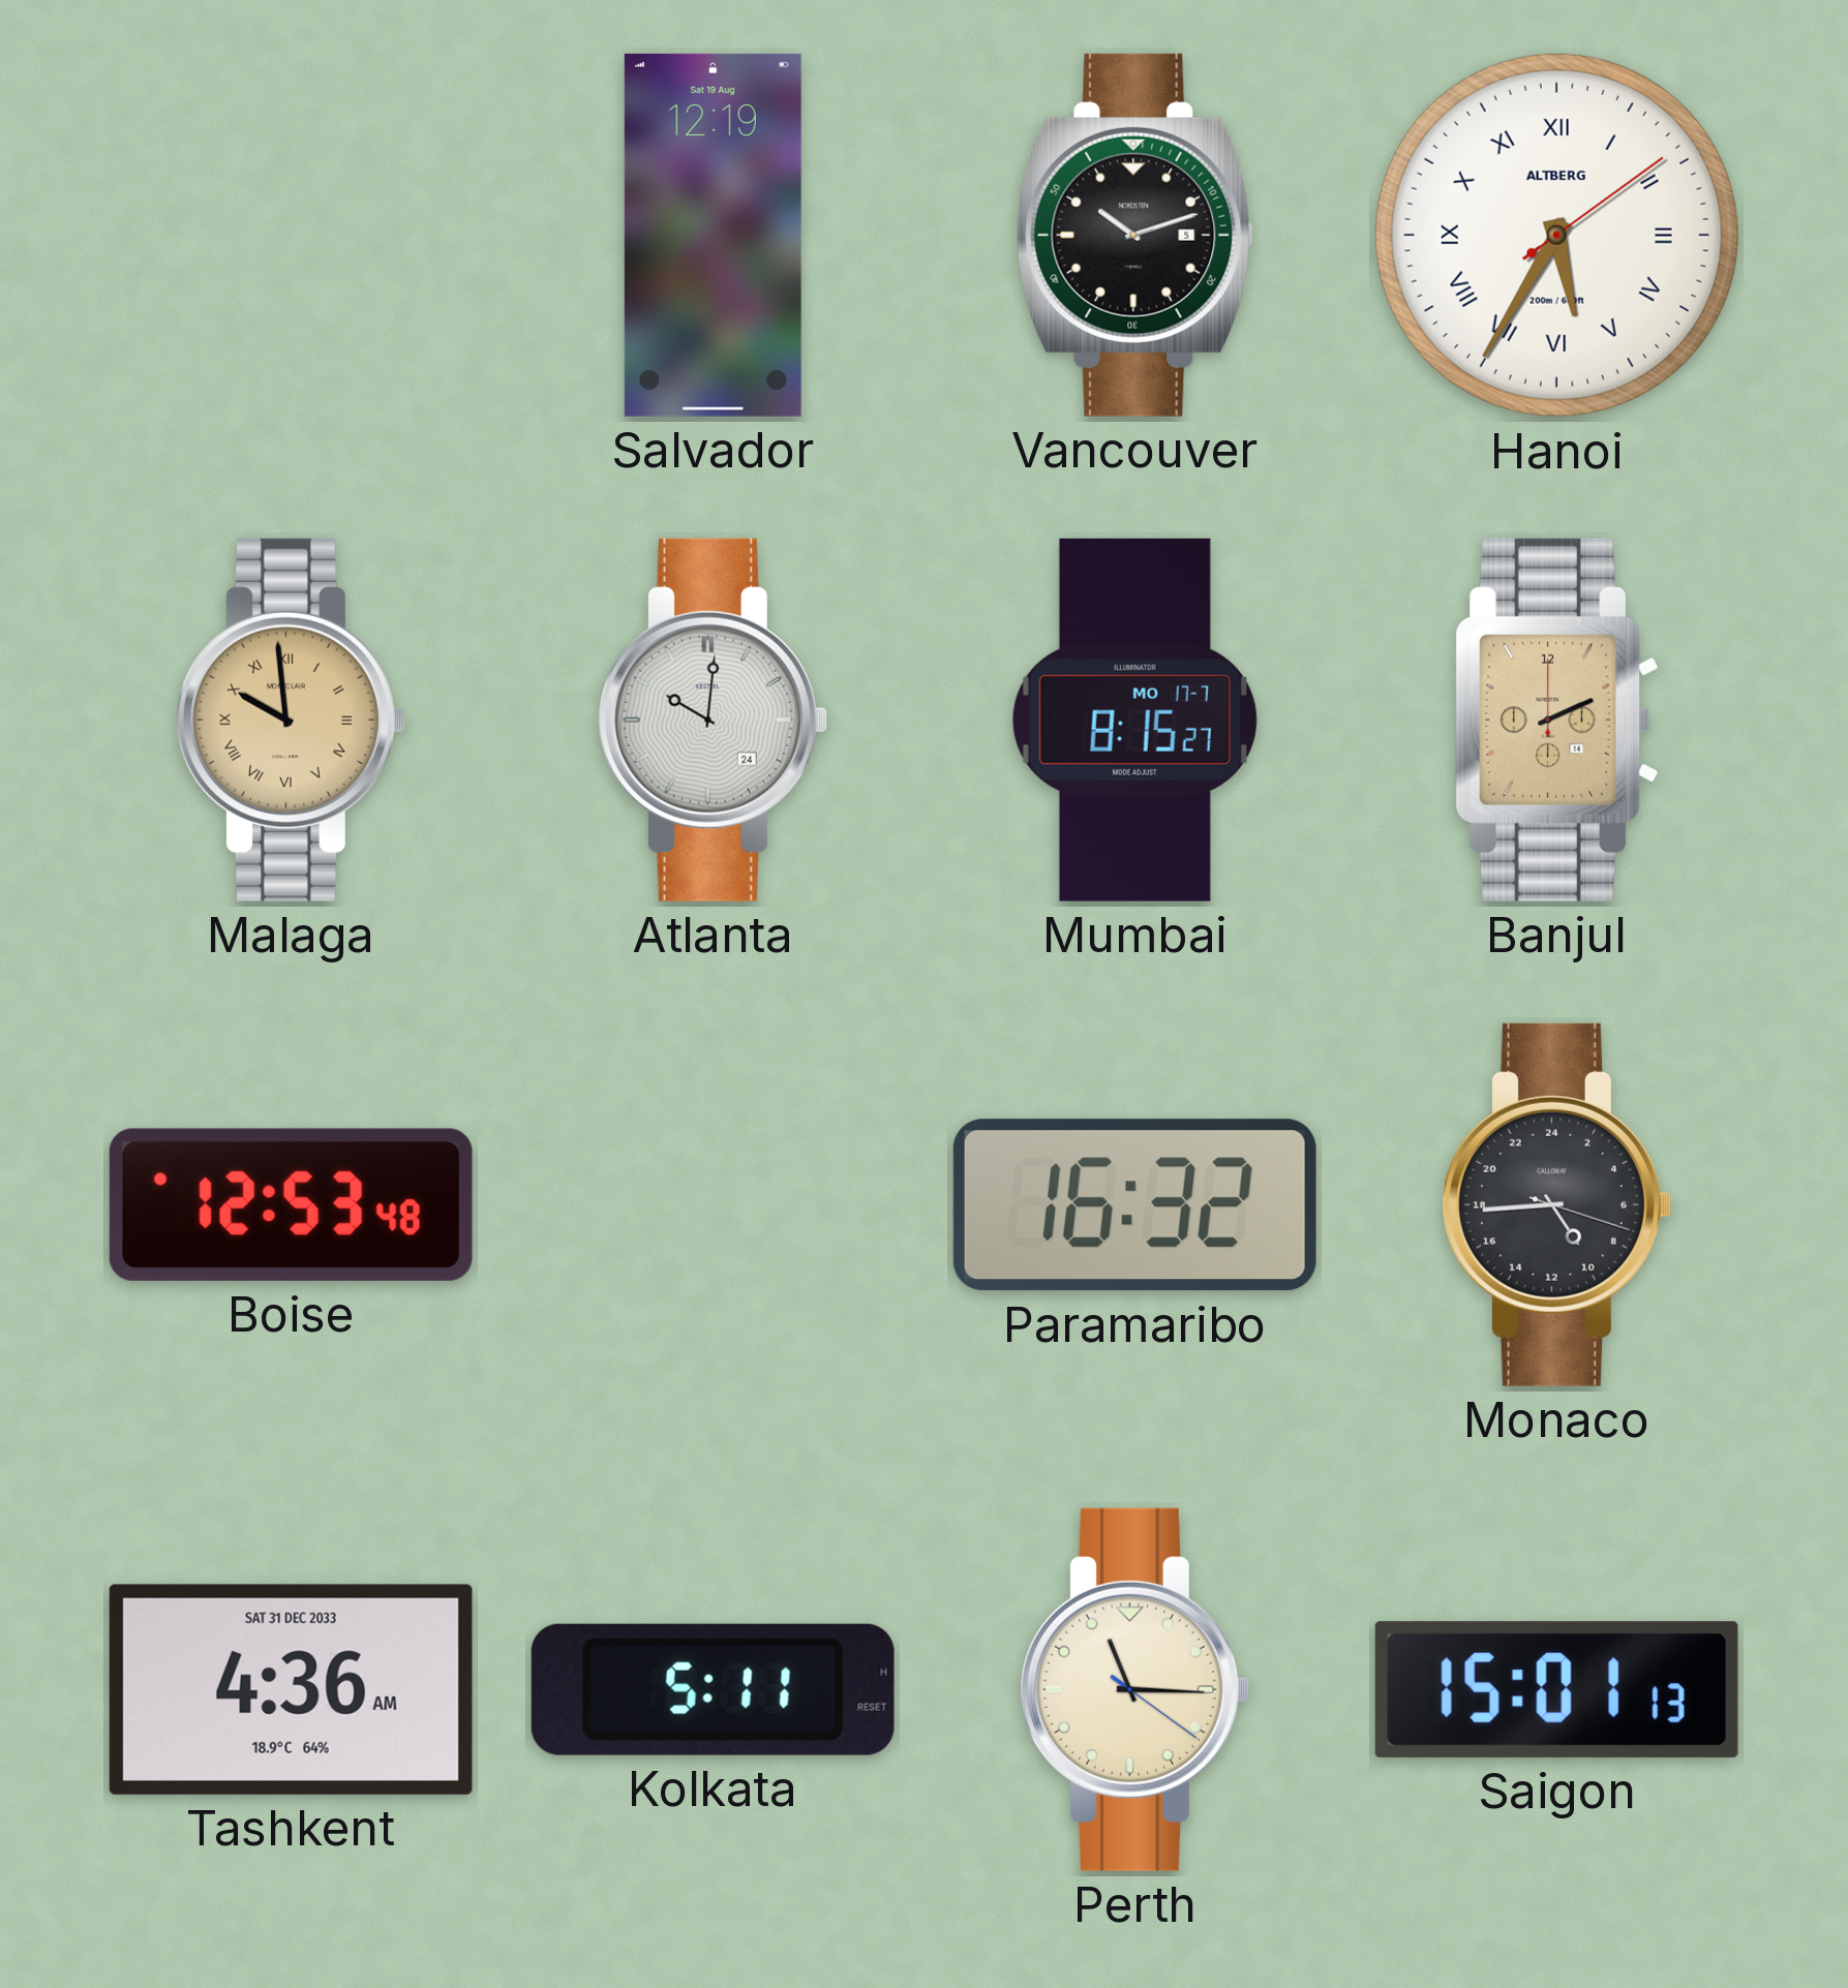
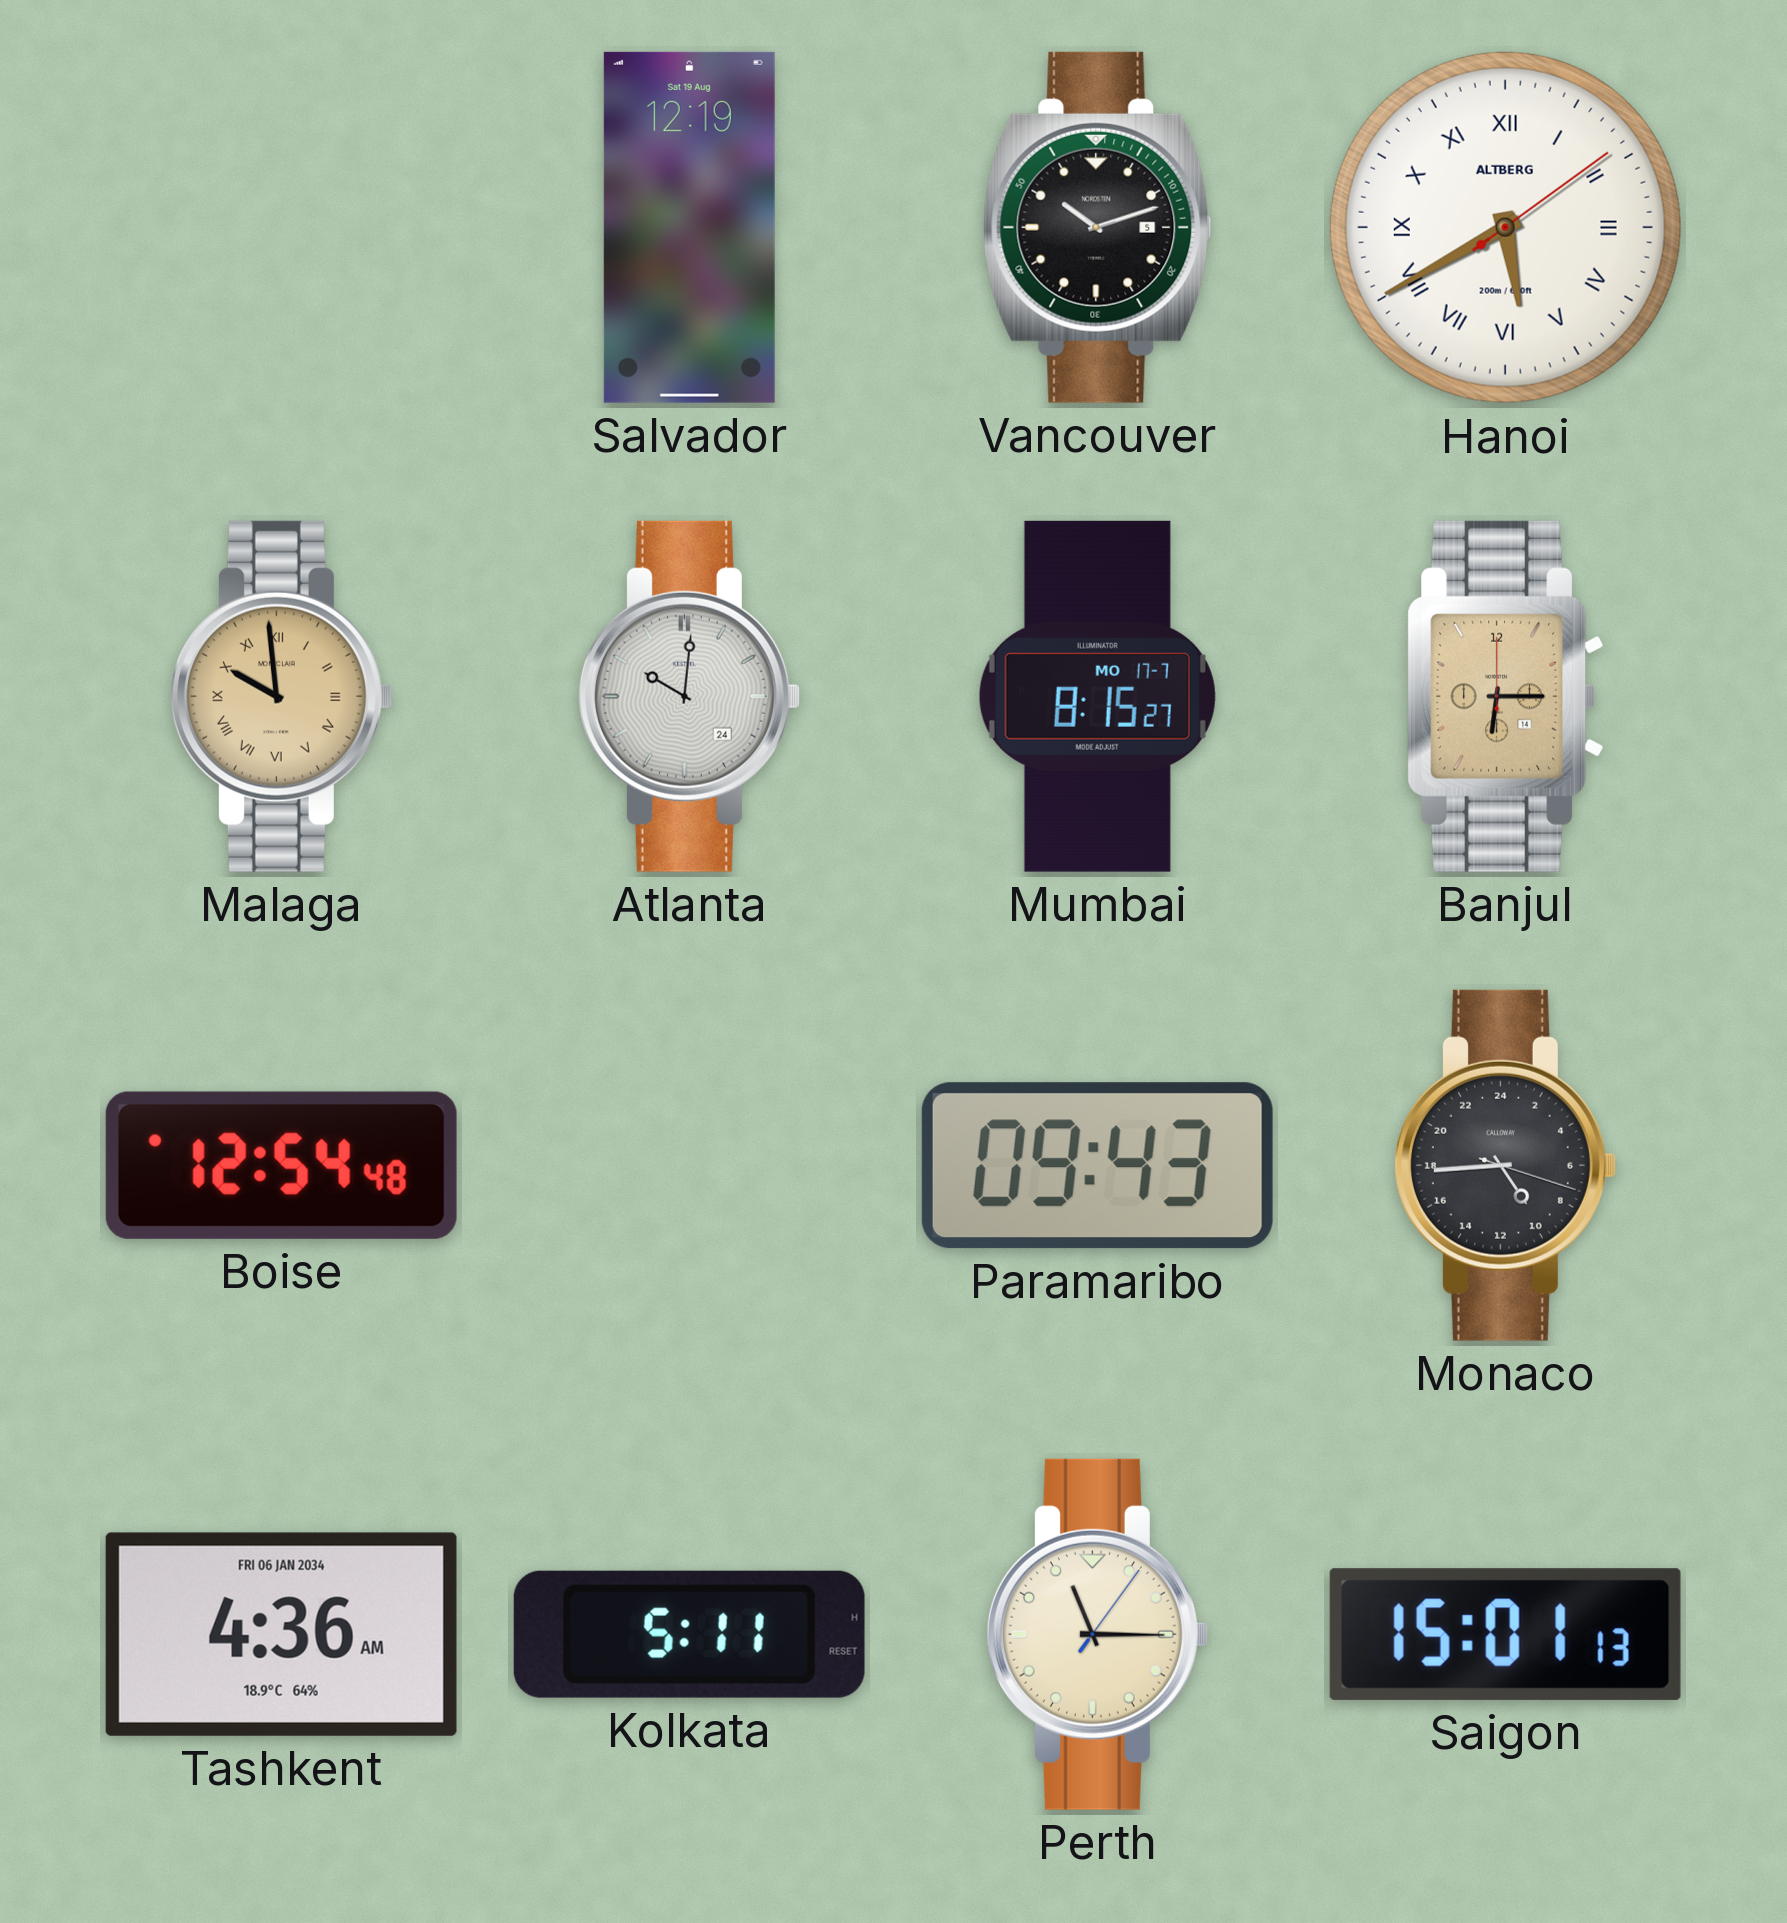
Hanoi: 5:35 -> 5:40
Banjul: 2:11 -> 6:15
Boise: 12:53 -> 12:54
Paramaribo: 16:32 -> 09:43
Tashkent date: SAT 31 DEC 2033 -> FRI 06 JAN 2034
Perth: 11:15:21 -> 11:15:06
